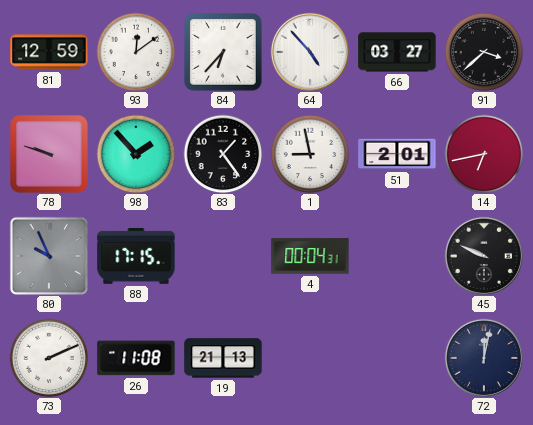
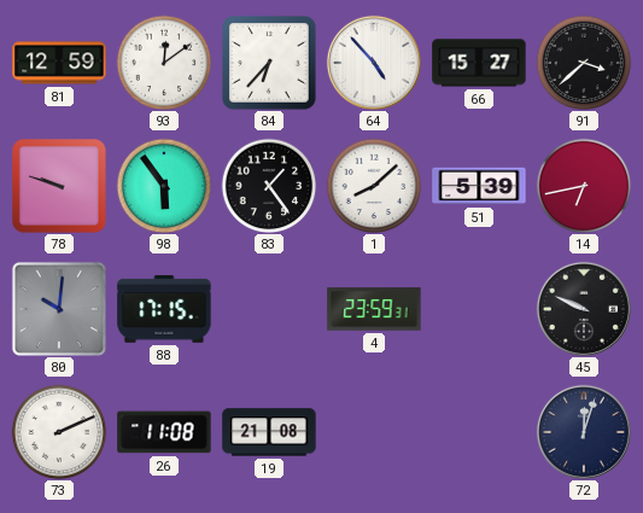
66: 03:27 -> 15:27
98: 1:53 -> 5:54
1: 8:58 -> 8:08
51: 2:01 -> 5:39
80: 9:56 -> 10:01
4: 00:04 -> 23:59
19: 21:13 -> 21:08
72: 12:02 -> 12:03
